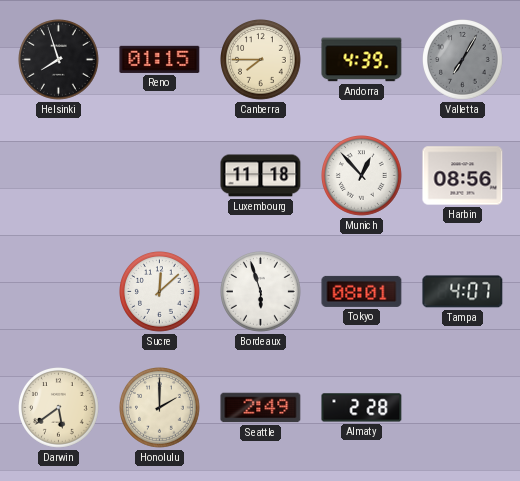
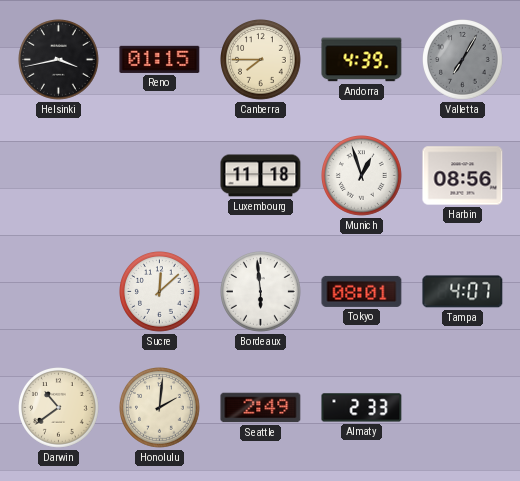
Helsinki: 7:57 -> 3:43
Munich: 12:53 -> 12:57
Bordeaux: 5:57 -> 5:59
Darwin: 5:39 -> 10:39
Honolulu: 2:00 -> 2:01
Almaty: 2:28 -> 2:33
